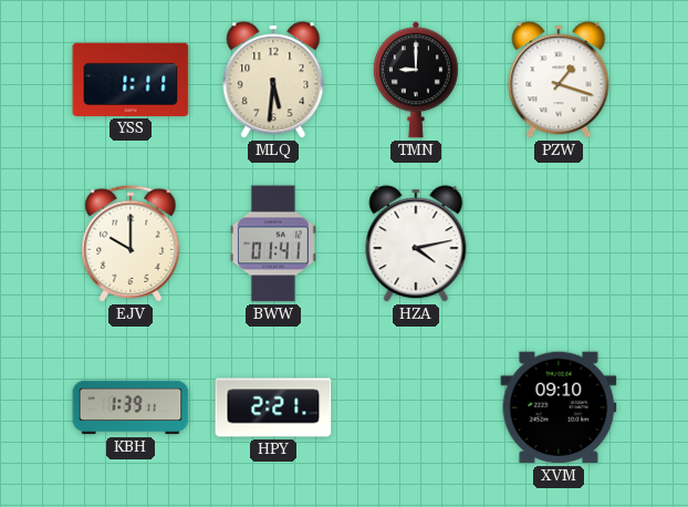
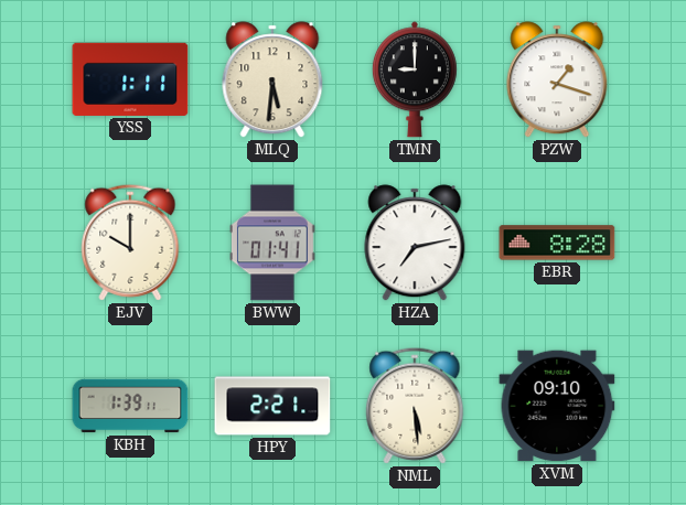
HZA: 4:13 -> 7:13
EBR: none -> 8:28
NML: none -> 5:29
